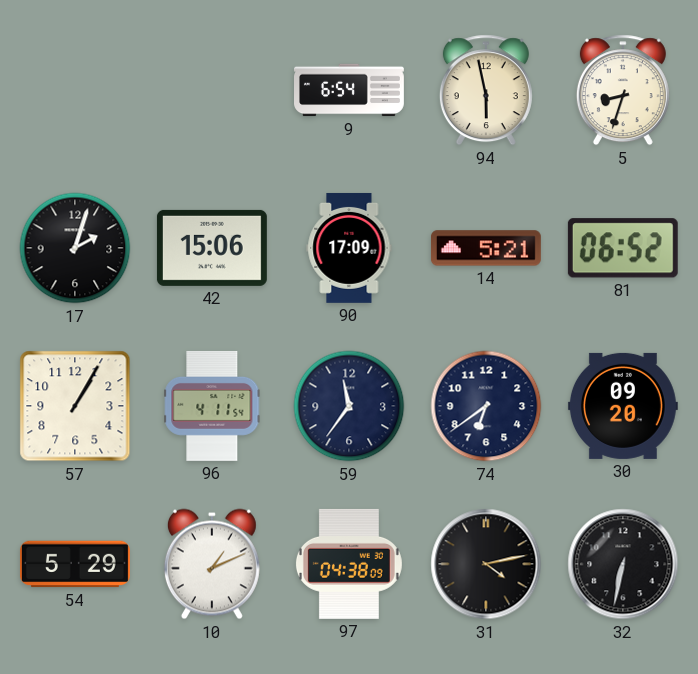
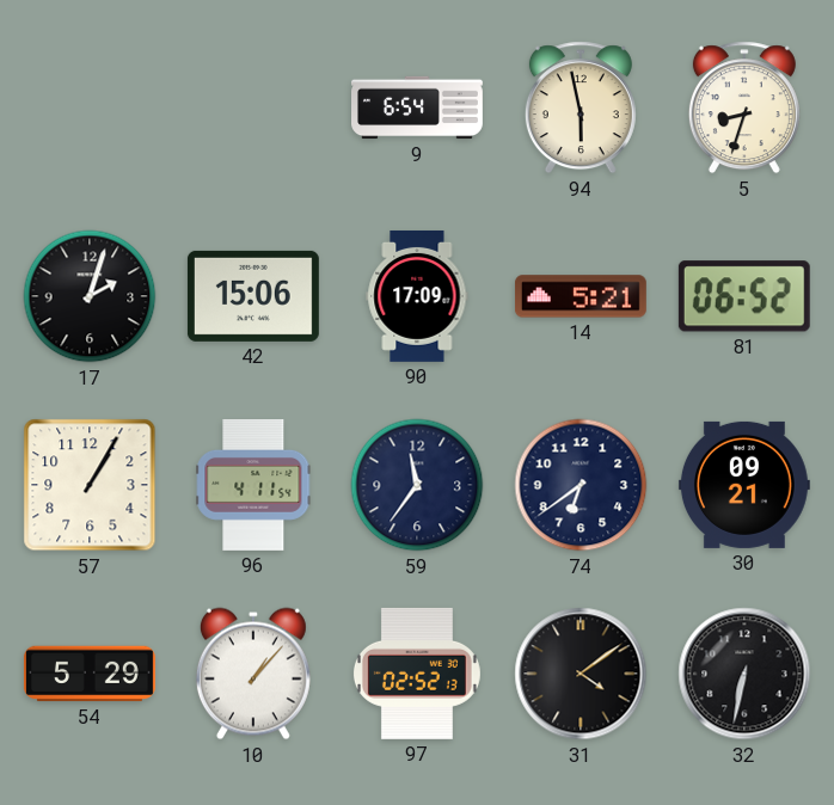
30: 09:20 -> 09:21
10: 1:11 -> 1:07
97: 04:38 -> 02:52
31: 4:13 -> 4:09
